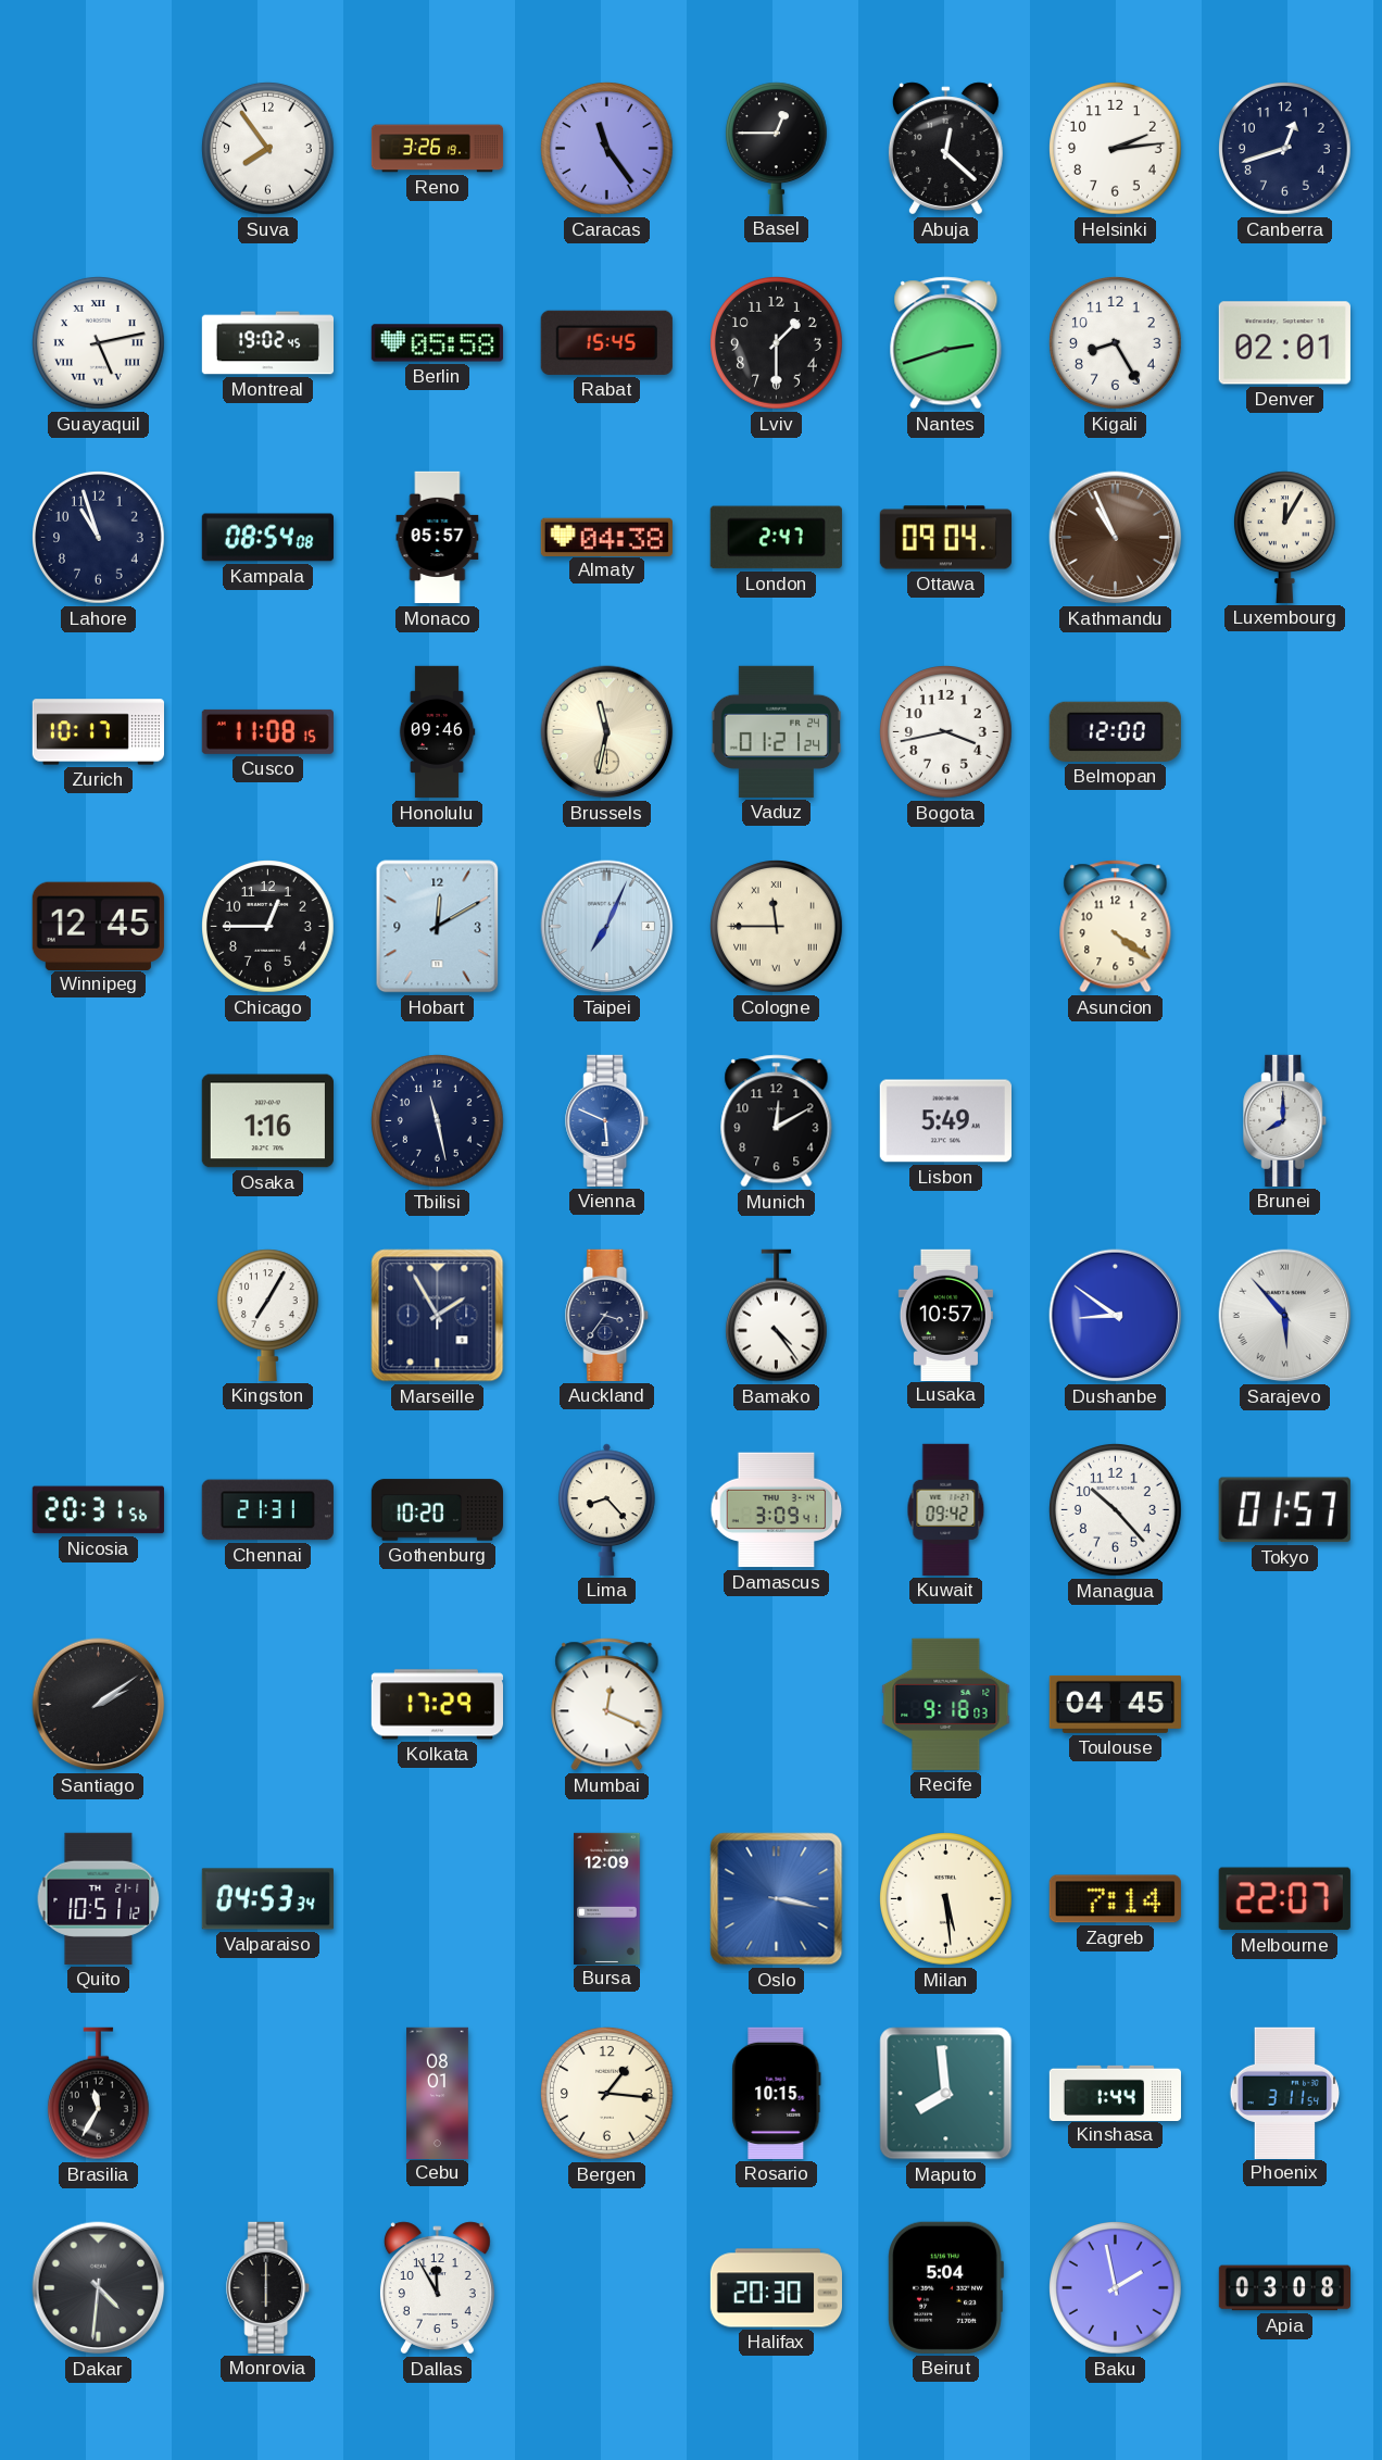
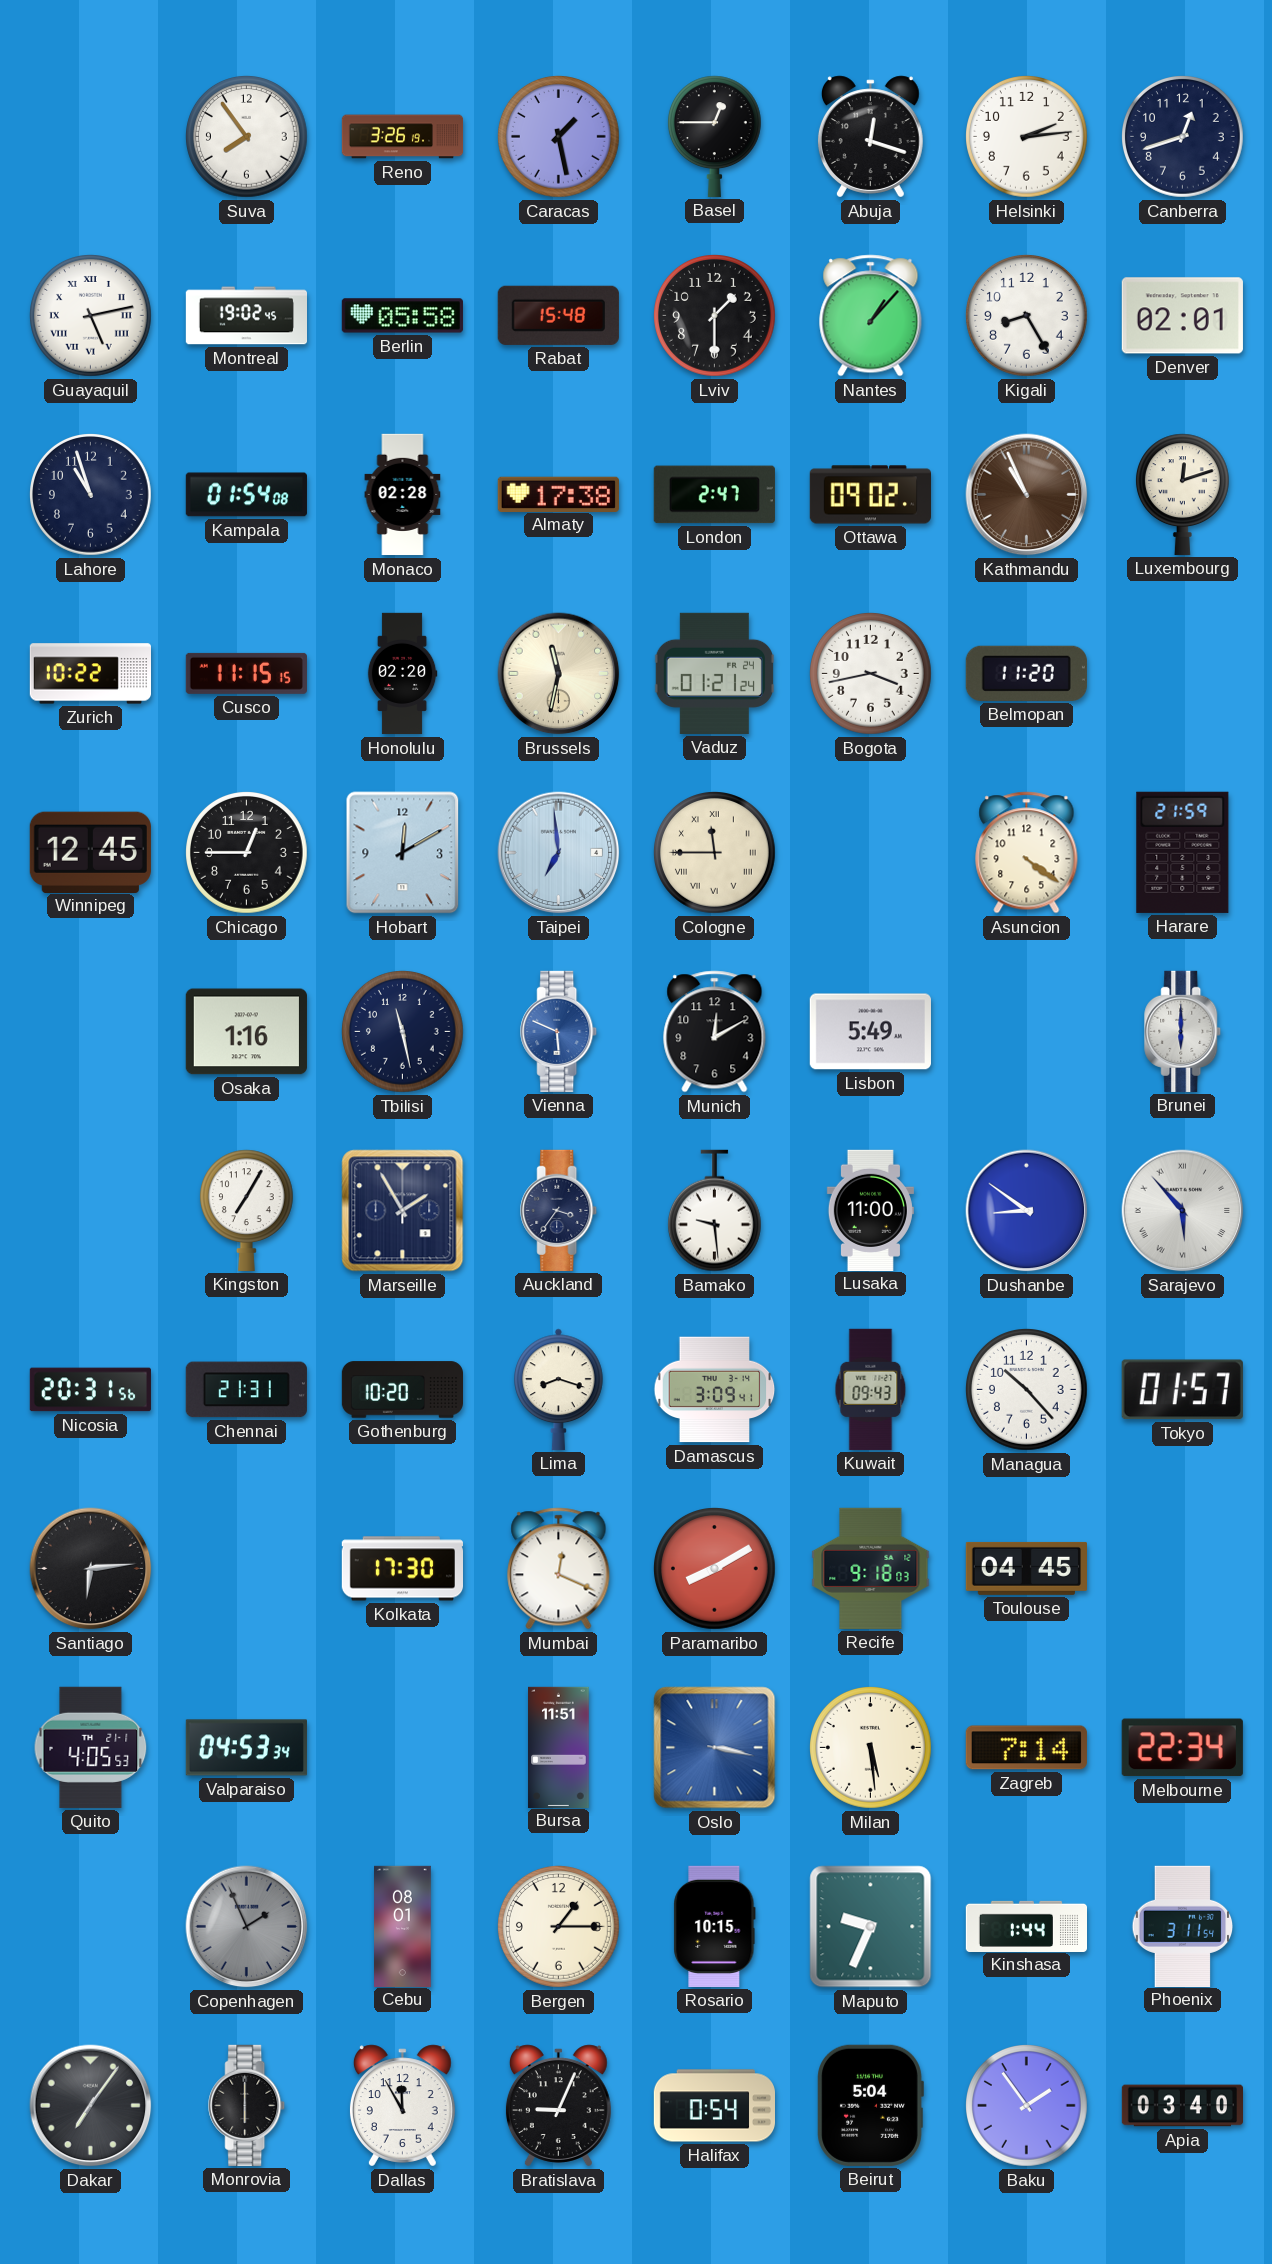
Caracas: 11:24 -> 1:28
Abuja: 12:22 -> 12:18
Rabat: 15:45 -> 15:48
Nantes: 2:42 -> 1:07
Kampala: 08:54 -> 01:54
Monaco: 05:57 -> 02:28
Almaty: 04:38 -> 17:38
Ottawa: 09:04 -> 09:02
Luxembourg: 12:05 -> 12:12
Zurich: 10:17 -> 10:22
Cusco: 11:08 -> 11:15
Honolulu: 09:46 -> 02:20
Belmopan: 12:00 -> 11:20
Taipei: 7:04 -> 6:59
Harare: none -> 21:59
Brunei: 8:00 -> 6:00
Bamako: 4:24 -> 9:29
Lusaka: 10:57 -> 11:00
Lima: 8:23 -> 8:18
Kuwait: 09:42 -> 09:43
Santiago: 2:09 -> 6:14
Kolkata: 17:29 -> 17:30
Paramaribo: none -> 8:10
Quito: 10:51 -> 4:05
Bursa: 12:09 -> 11:51
Melbourne: 22:07 -> 22:34
Brasilia: 11:35 -> none
Copenhagen: none -> 1:56
Bergen: 1:16 -> 1:15
Maputo: 7:59 -> 9:34
Dakar: 4:31 -> 7:06
Bratislava: none -> 9:04
Halifax: 20:30 -> 0:54
Baku: 1:58 -> 1:54
Apia: 03:08 -> 03:40
